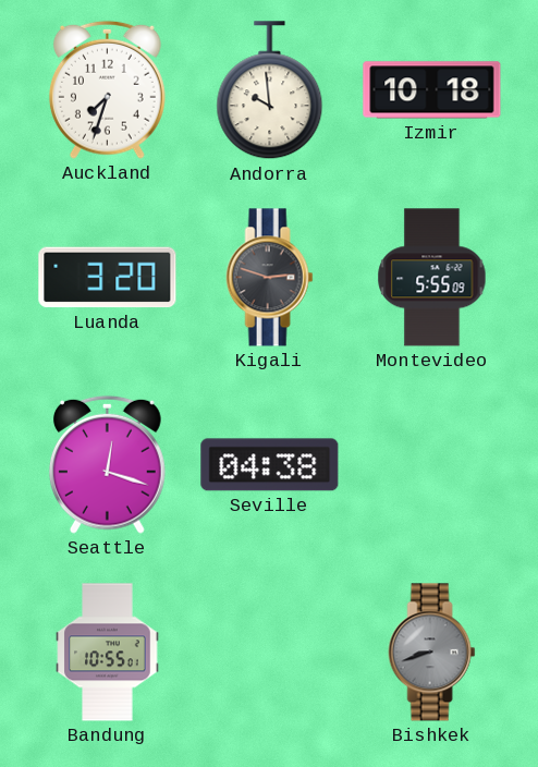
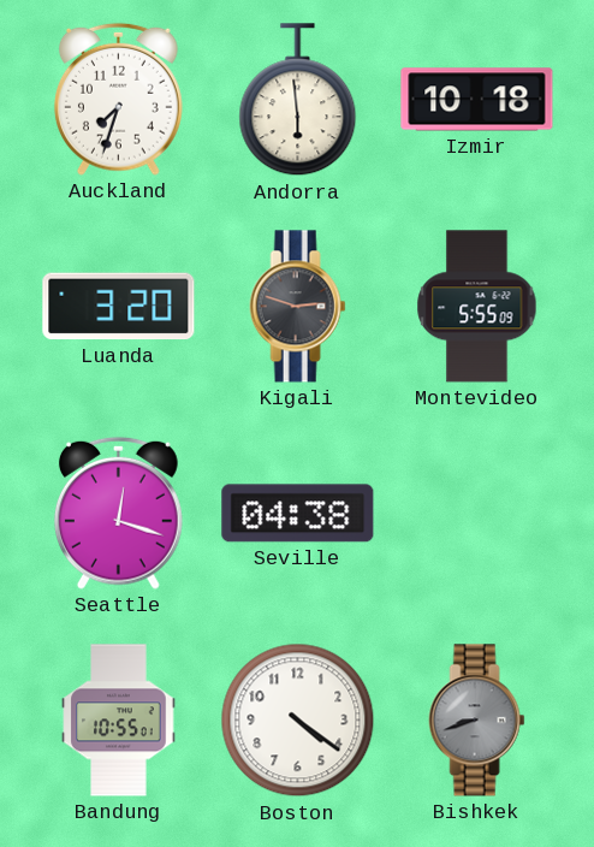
Andorra: 9:59 -> 5:59
Boston: none -> 4:21
